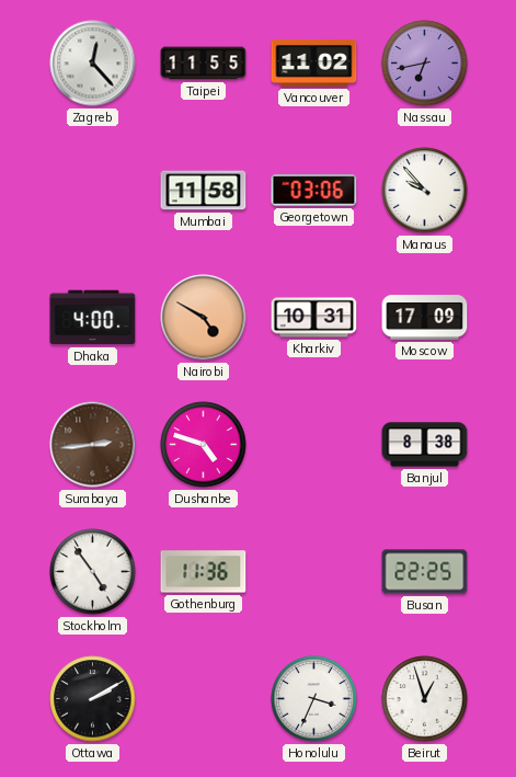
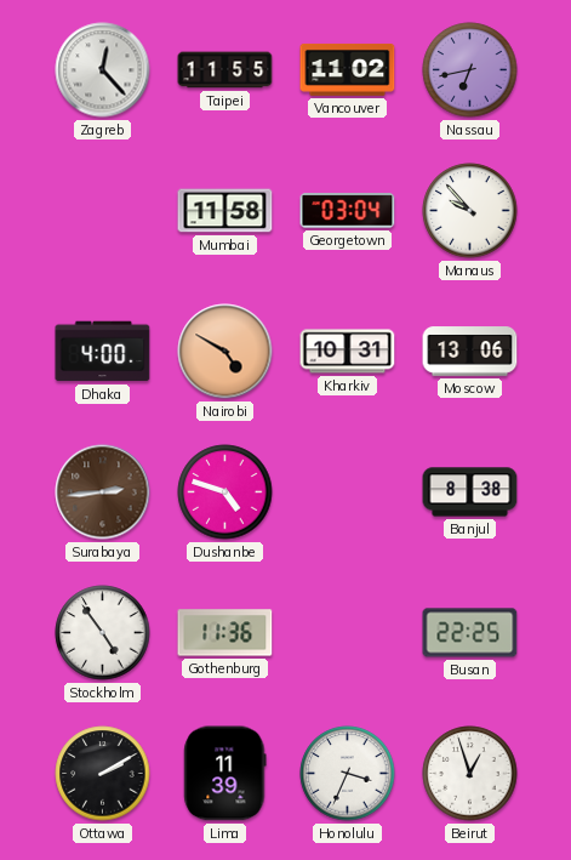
Georgetown: 03:06 -> 03:04
Moscow: 17:09 -> 13:06
Lima: none -> 11:39
